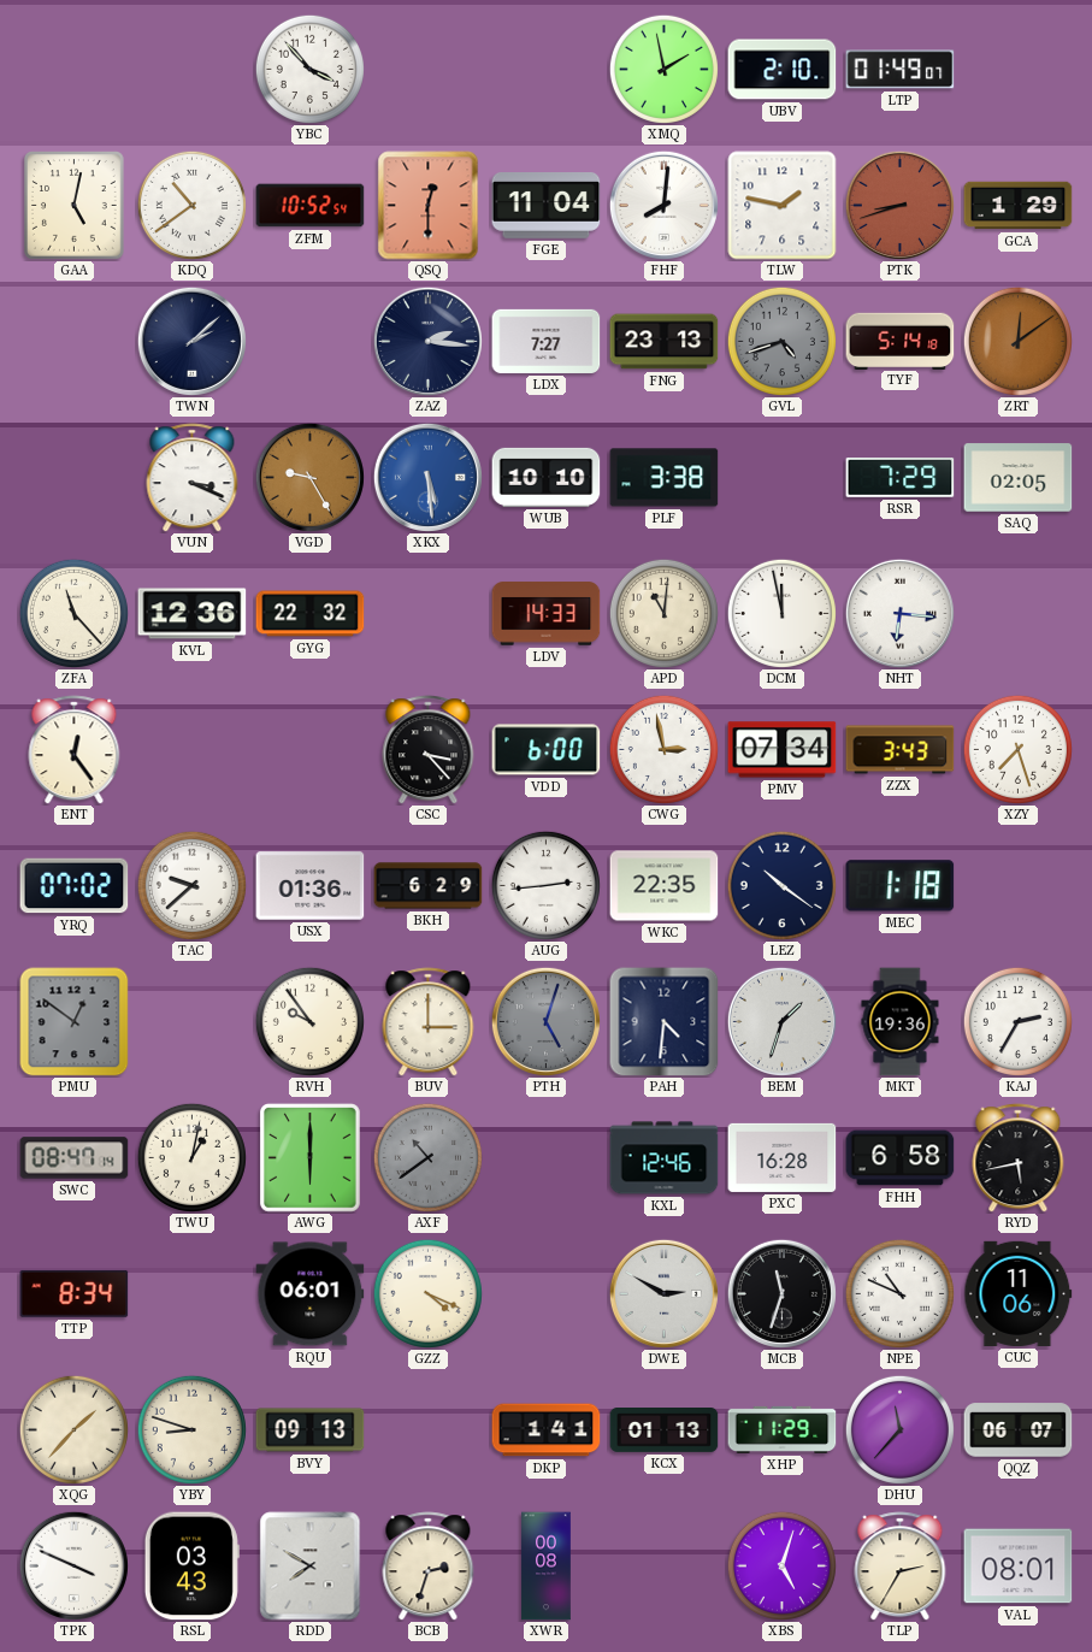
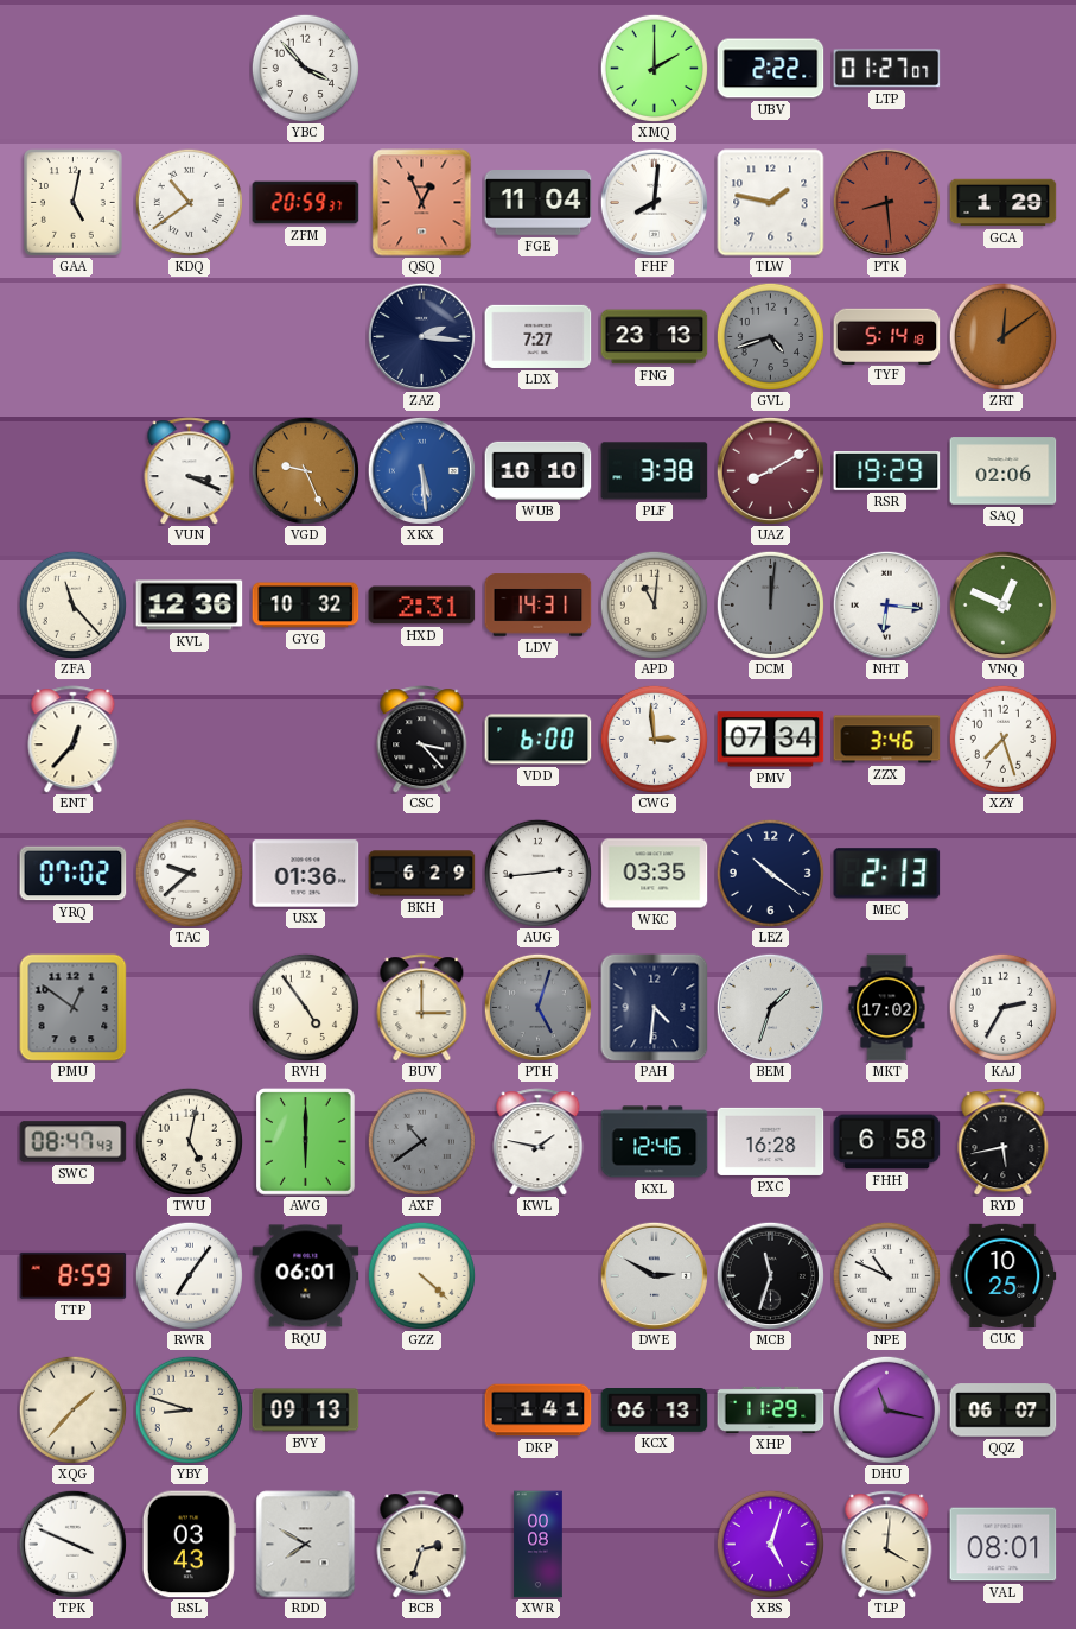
XMQ: 1:58 -> 2:00
UBV: 2:10 -> 2:22
LTP: 01:49 -> 01:27
ZFM: 10:52 -> 20:59
QSQ: 12:30 -> 12:56
PTK: 8:42 -> 8:29
TWN: 2:08 -> none
VGD: 9:25 -> 9:26
UAZ: none -> 8:10
RSR: 7:29 -> 19:29
SAQ: 02:05 -> 02:06
GYG: 22:32 -> 10:32
HXD: none -> 2:31
LDV: 14:33 -> 14:31
DCM: 11:58 -> 12:01
DCM dial: white -> grey
VNQ: none -> 12:49
ENT: 12:24 -> 12:37
CWG: 2:58 -> 2:59
ZZX: 3:43 -> 3:46
WKC: 22:35 -> 03:35
MEC: 1:18 -> 2:13
RVH: 9:54 -> 4:54
MKT: 19:36 -> 17:02
SWC: 08:47:14 -> 08:47:43
TWU: 1:02 -> 5:02
KWL: none -> 1:47
TTP: 8:34 -> 8:59
RWR: none -> 7:06
GZZ: 4:19 -> 4:22
CUC: 11:06 -> 10:25
KCX: 01:13 -> 06:13
DHU: 11:37 -> 11:17
TLP: 2:35 -> 4:01
